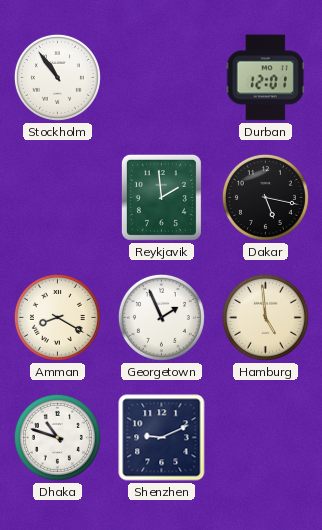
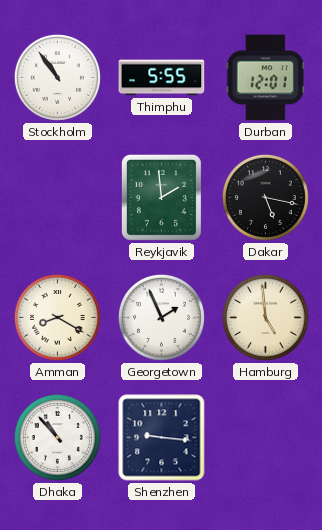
Thimphu: none -> 5:55
Dhaka: 10:48 -> 10:53
Shenzhen: 9:11 -> 9:16
